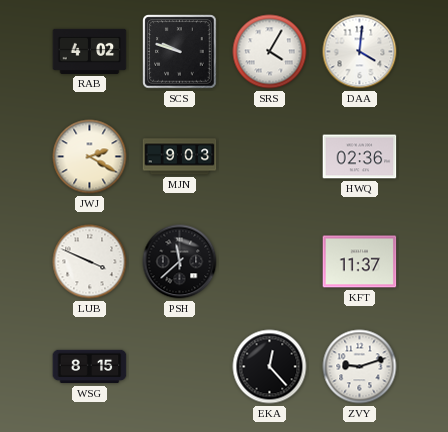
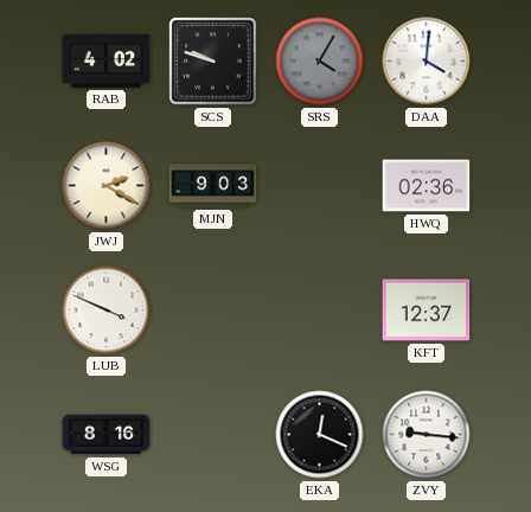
SRS dial: white -> grey
PSH: 11:38 -> none
KFT: 11:37 -> 12:37
WSG: 8:15 -> 8:16
EKA: 12:23 -> 12:19
ZVY: 9:12 -> 9:16
